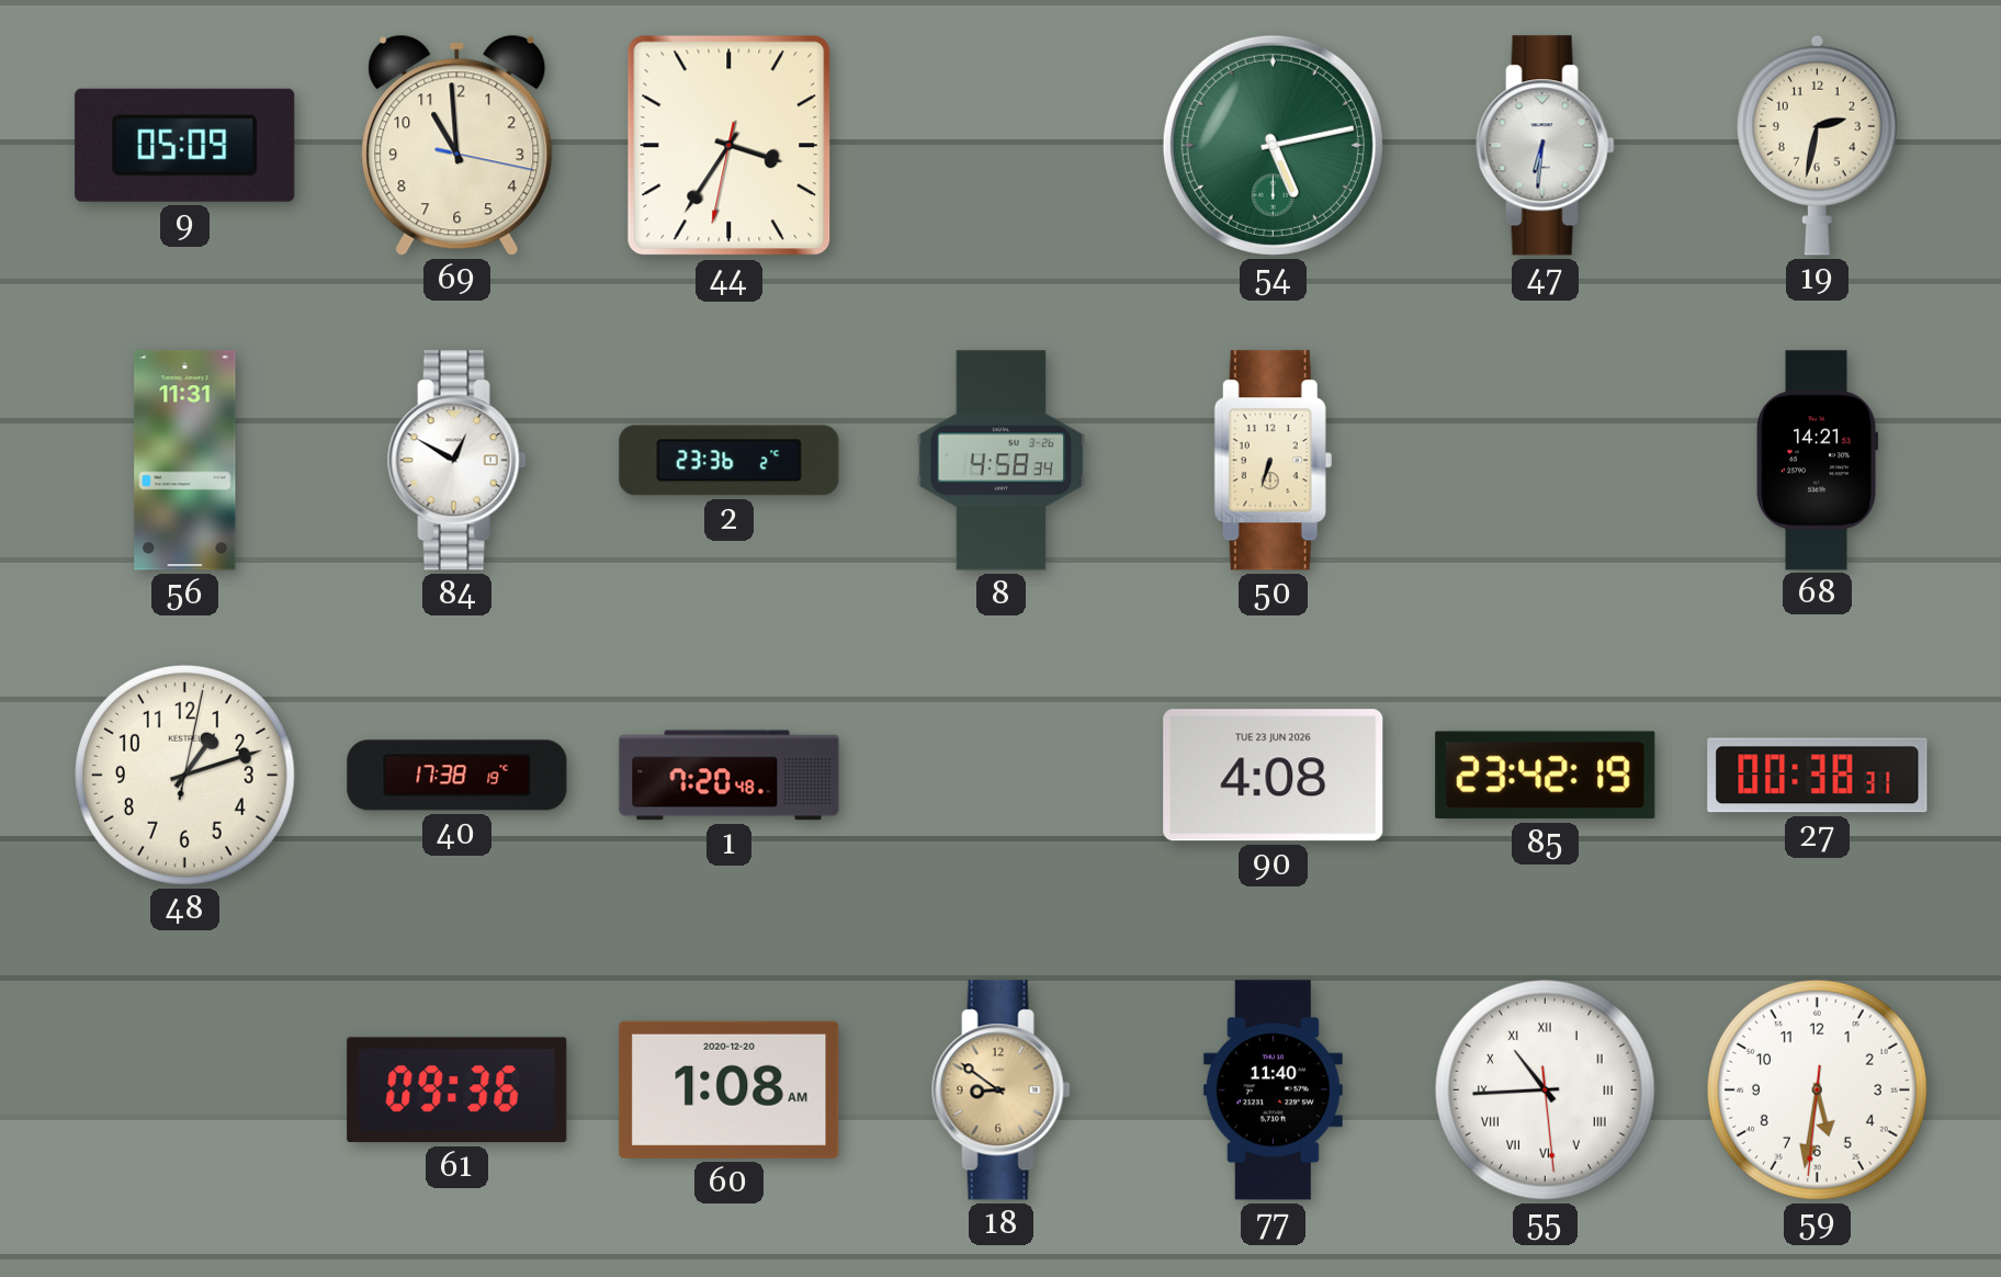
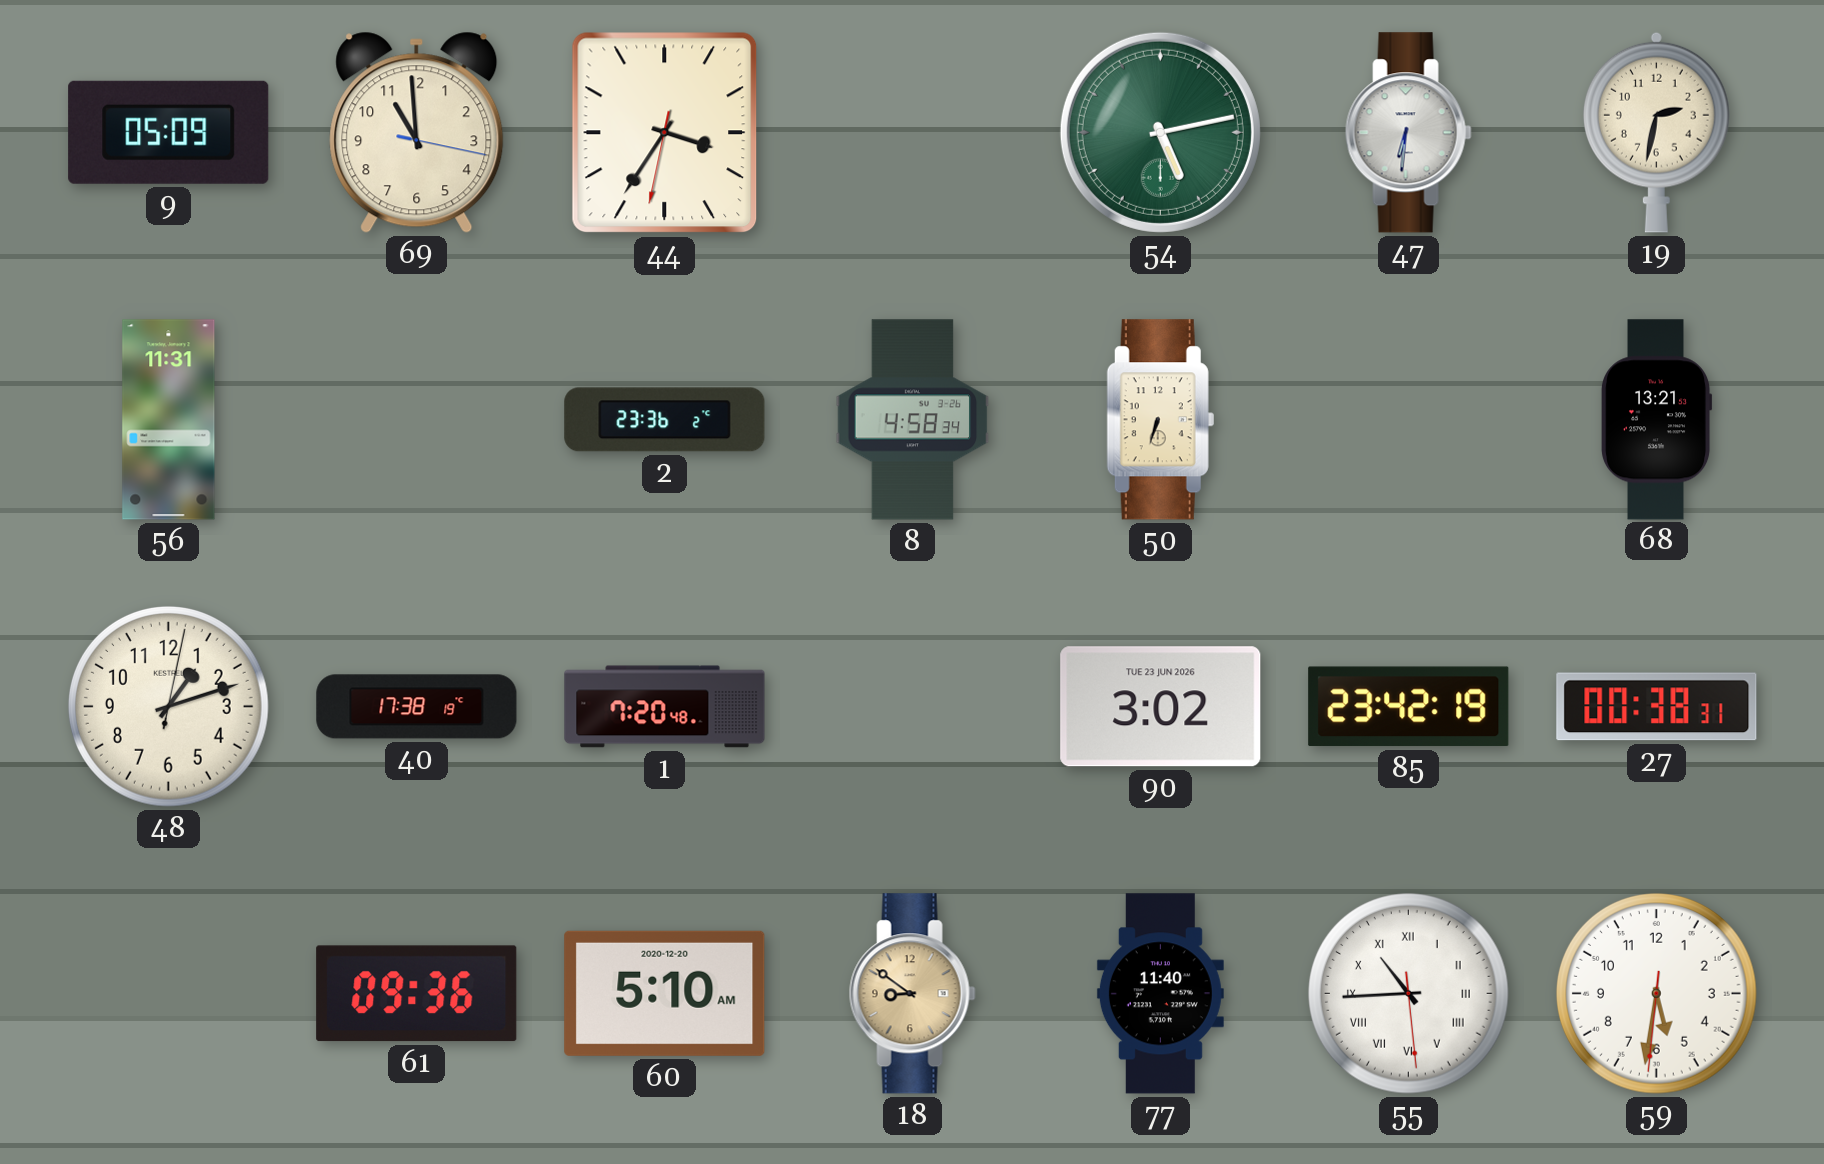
84: 12:50 -> none
68: 14:21 -> 13:21
90: 4:08 -> 3:02
60: 1:08 -> 5:10
